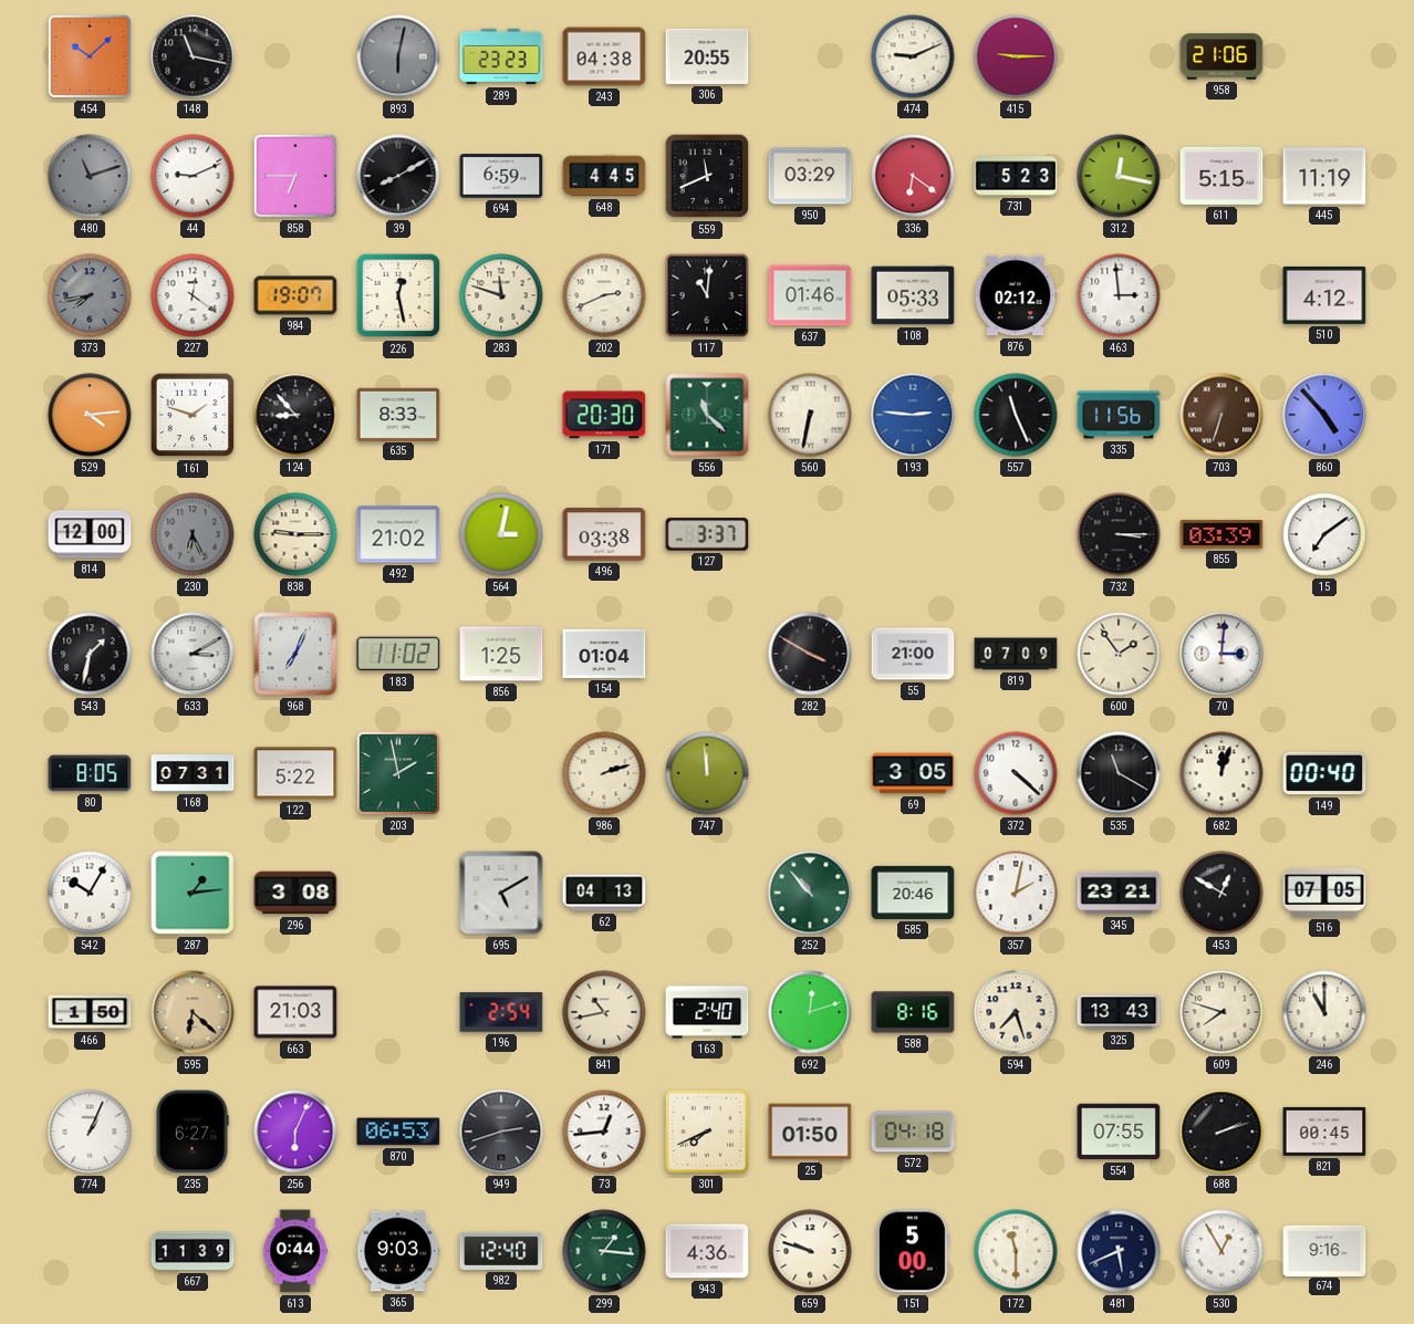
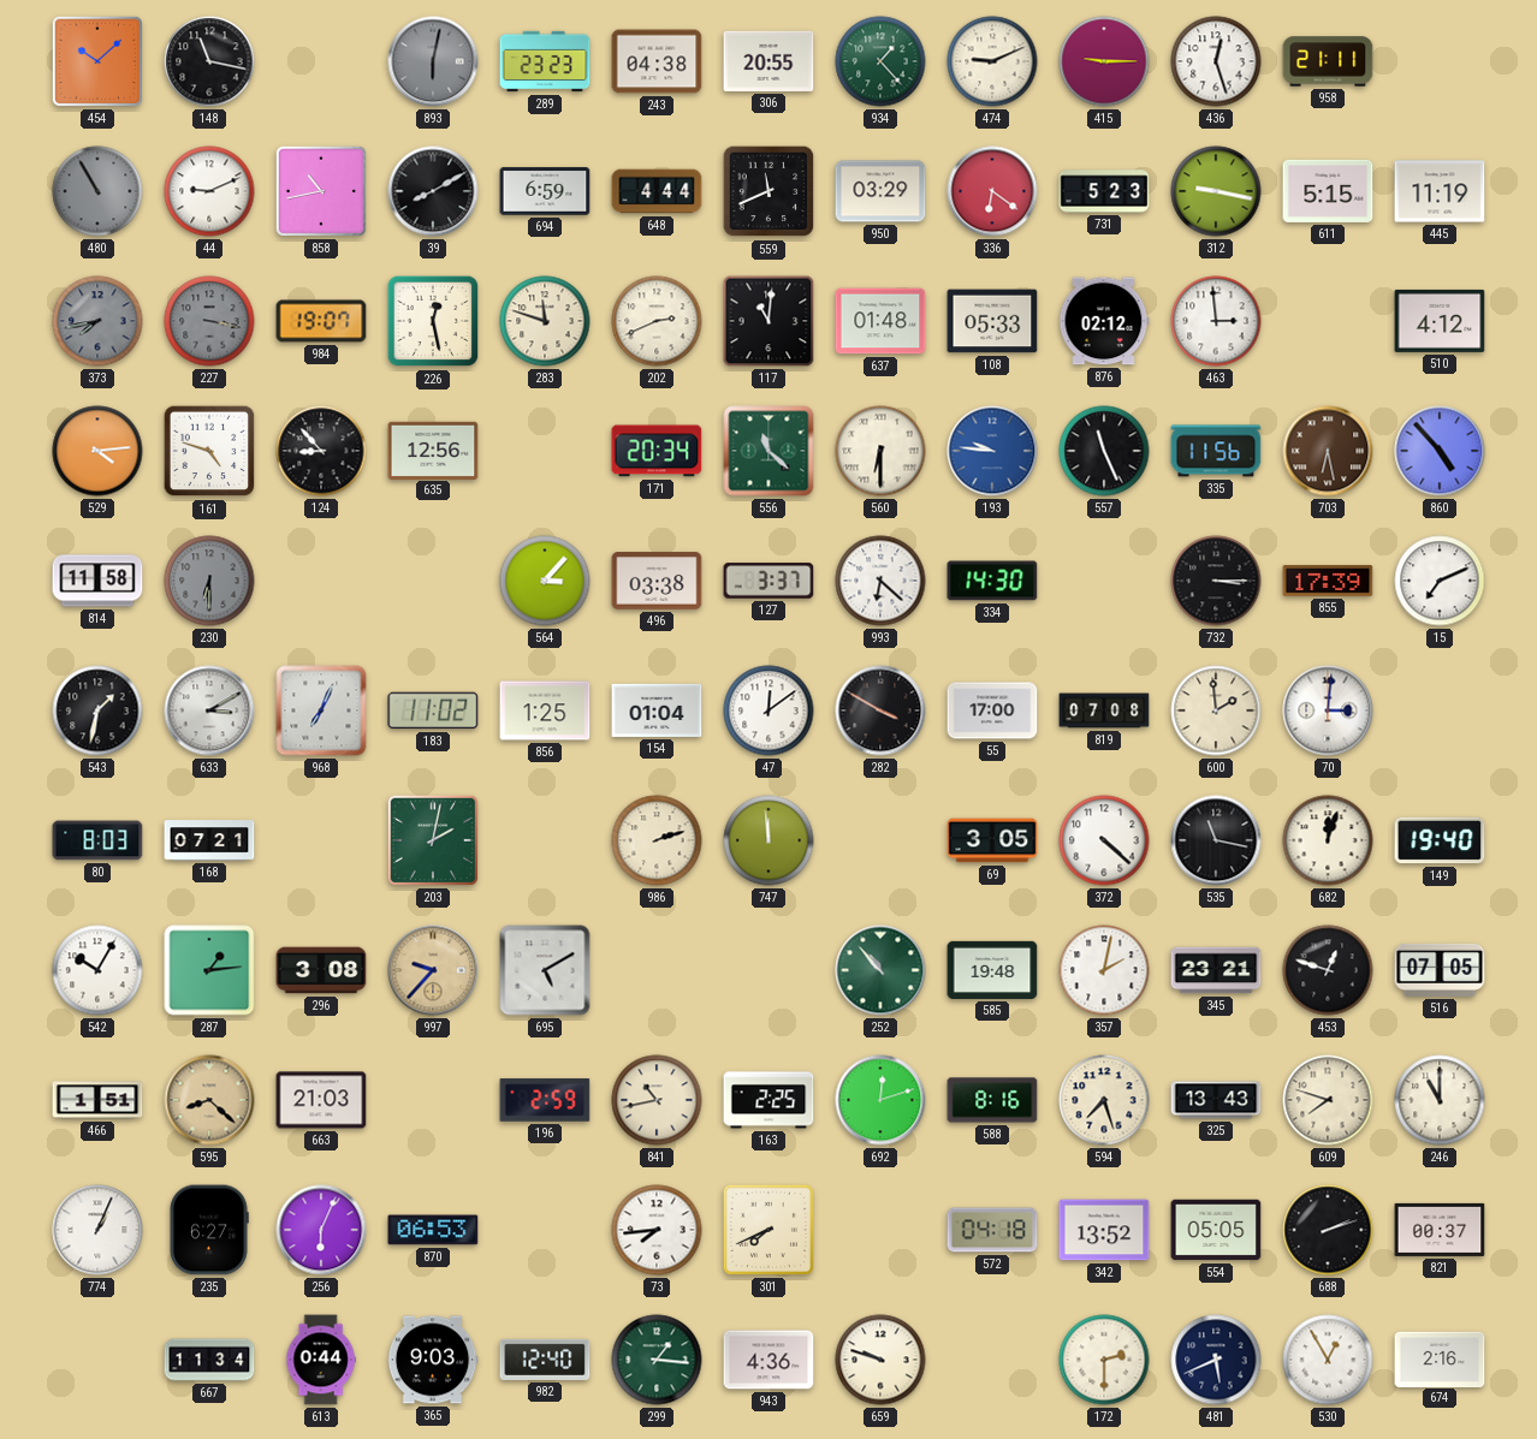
934: none -> 1:23
436: none -> 12:27
958: 21:06 -> 21:11
480: 11:12 -> 10:55
858: 6:45 -> 10:43
648: 4:45 -> 4:44
312: 12:17 -> 9:17
227: 12:21 -> 3:17
227 dial: white -> grey
637: 01:46 -> 01:48
161: 1:48 -> 4:48
635: 8:33 -> 12:56
171: 20:30 -> 20:34
560: 6:32 -> 6:30
193: 2:46 -> 9:46
703: 6:33 -> 6:28
814: 12:00 -> 11:58
230: 6:26 -> 6:30
838: 9:15 -> none
492: 21:02 -> none
564: 3:02 -> 3:07
993: none -> 6:22
334: none -> 14:30
855: 03:39 -> 17:39
15: 7:09 -> 7:11
47: none -> 12:09
55: 21:00 -> 17:00
819: 07:09 -> 07:08
600: 1:54 -> 1:59
80: 8:05 -> 8:03
168: 07:31 -> 07:21
122: 5:22 -> none
203: 1:58 -> 2:02
535: 11:20 -> 11:17
149: 00:40 -> 19:40
997: none -> 9:37
62: 04:13 -> none
585: 20:46 -> 19:48
453: 12:50 -> 12:48
466: 1:50 -> 1:51
595: 6:22 -> 8:22
196: 2:54 -> 2:59
163: 2:40 -> 2:25
949: 2:42 -> none
73: 12:44 -> 7:44
25: 01:50 -> none
342: none -> 13:52
554: 07:55 -> 05:05
821: 00:45 -> 00:37
667: 11:39 -> 11:34
151: 5:00 -> none
172: 11:30 -> 2:30
674: 9:16 -> 2:16
